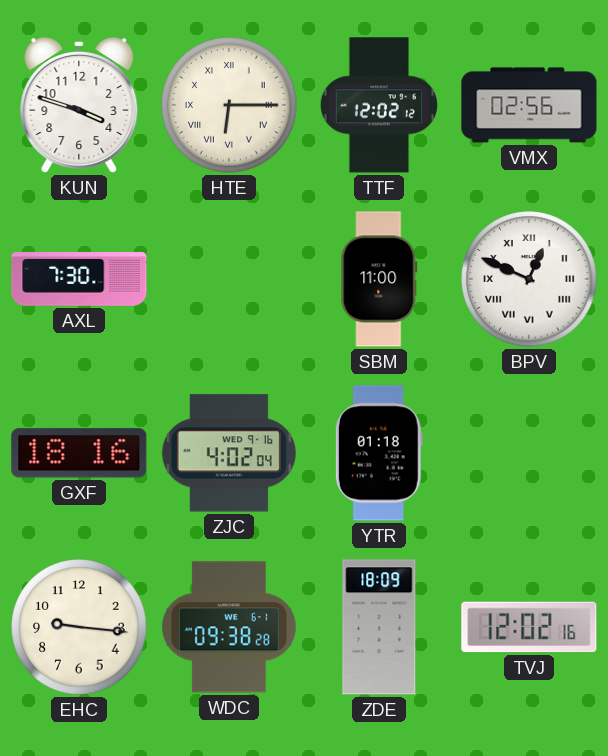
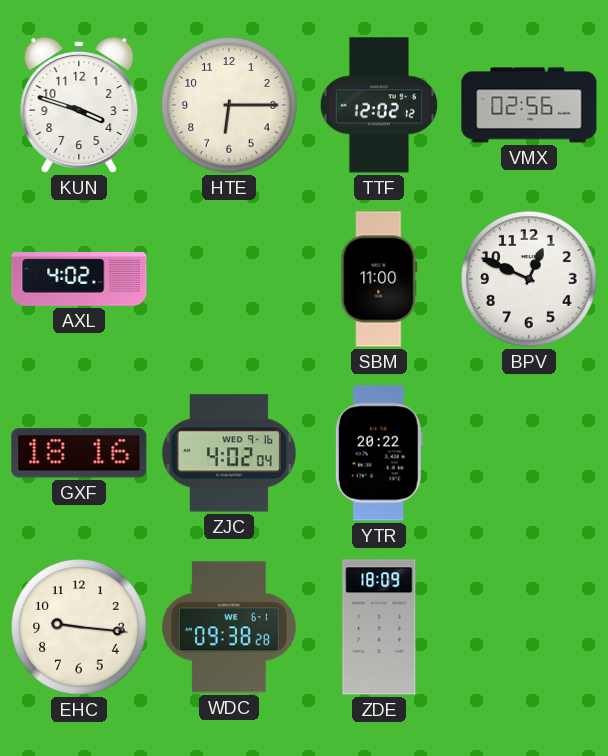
HTE numerals: Roman -> Arabic
AXL: 7:30 -> 4:02
BPV numerals: Roman -> Arabic
YTR: 01:18 -> 20:22
TVJ: 12:02 -> none
